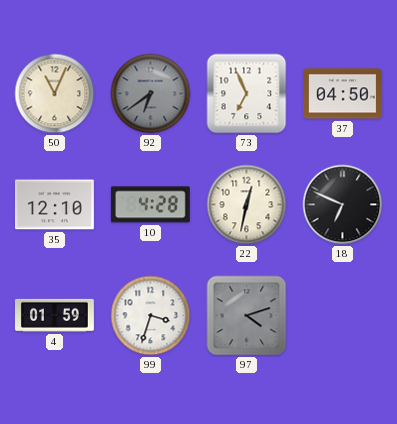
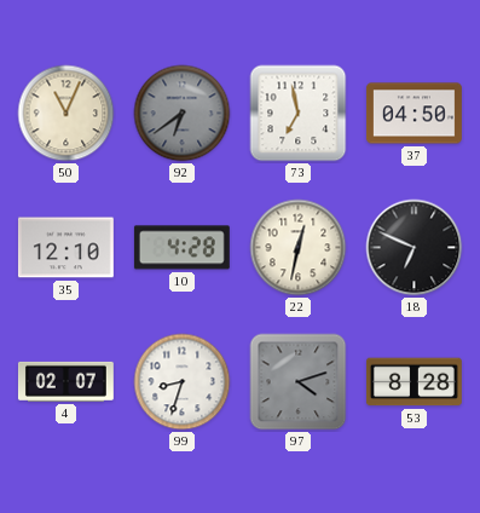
73: 6:56 -> 6:58
4: 01:59 -> 02:07
99: 3:33 -> 8:33
53: none -> 8:28
